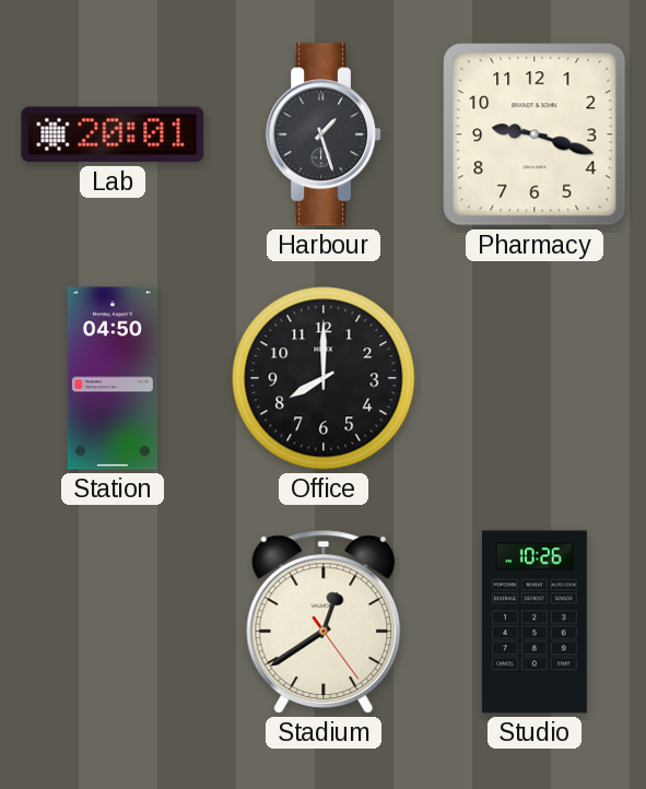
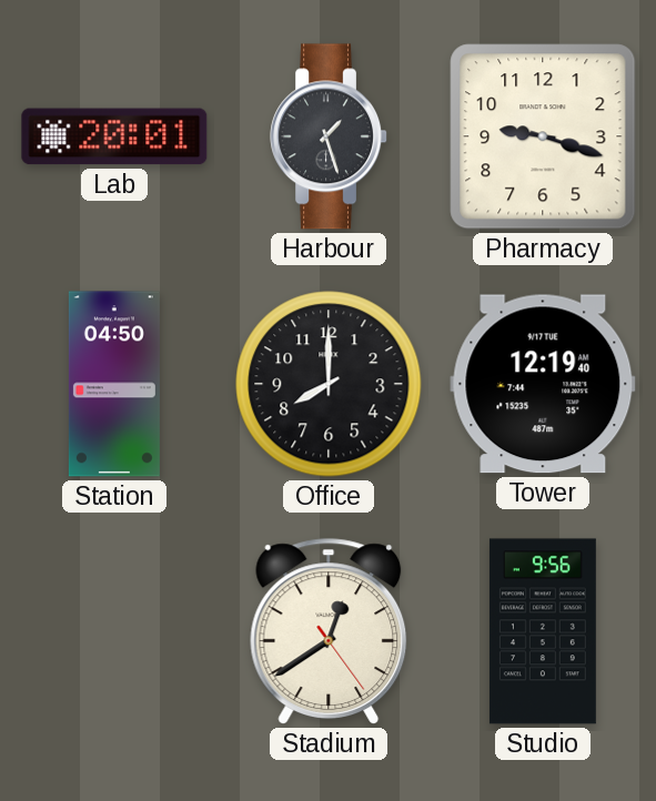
Tower: none -> 12:19
Studio: 10:26 -> 9:56
